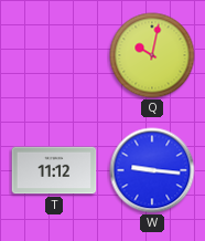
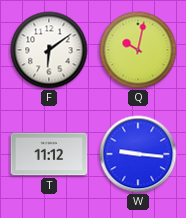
F: none -> 6:09
